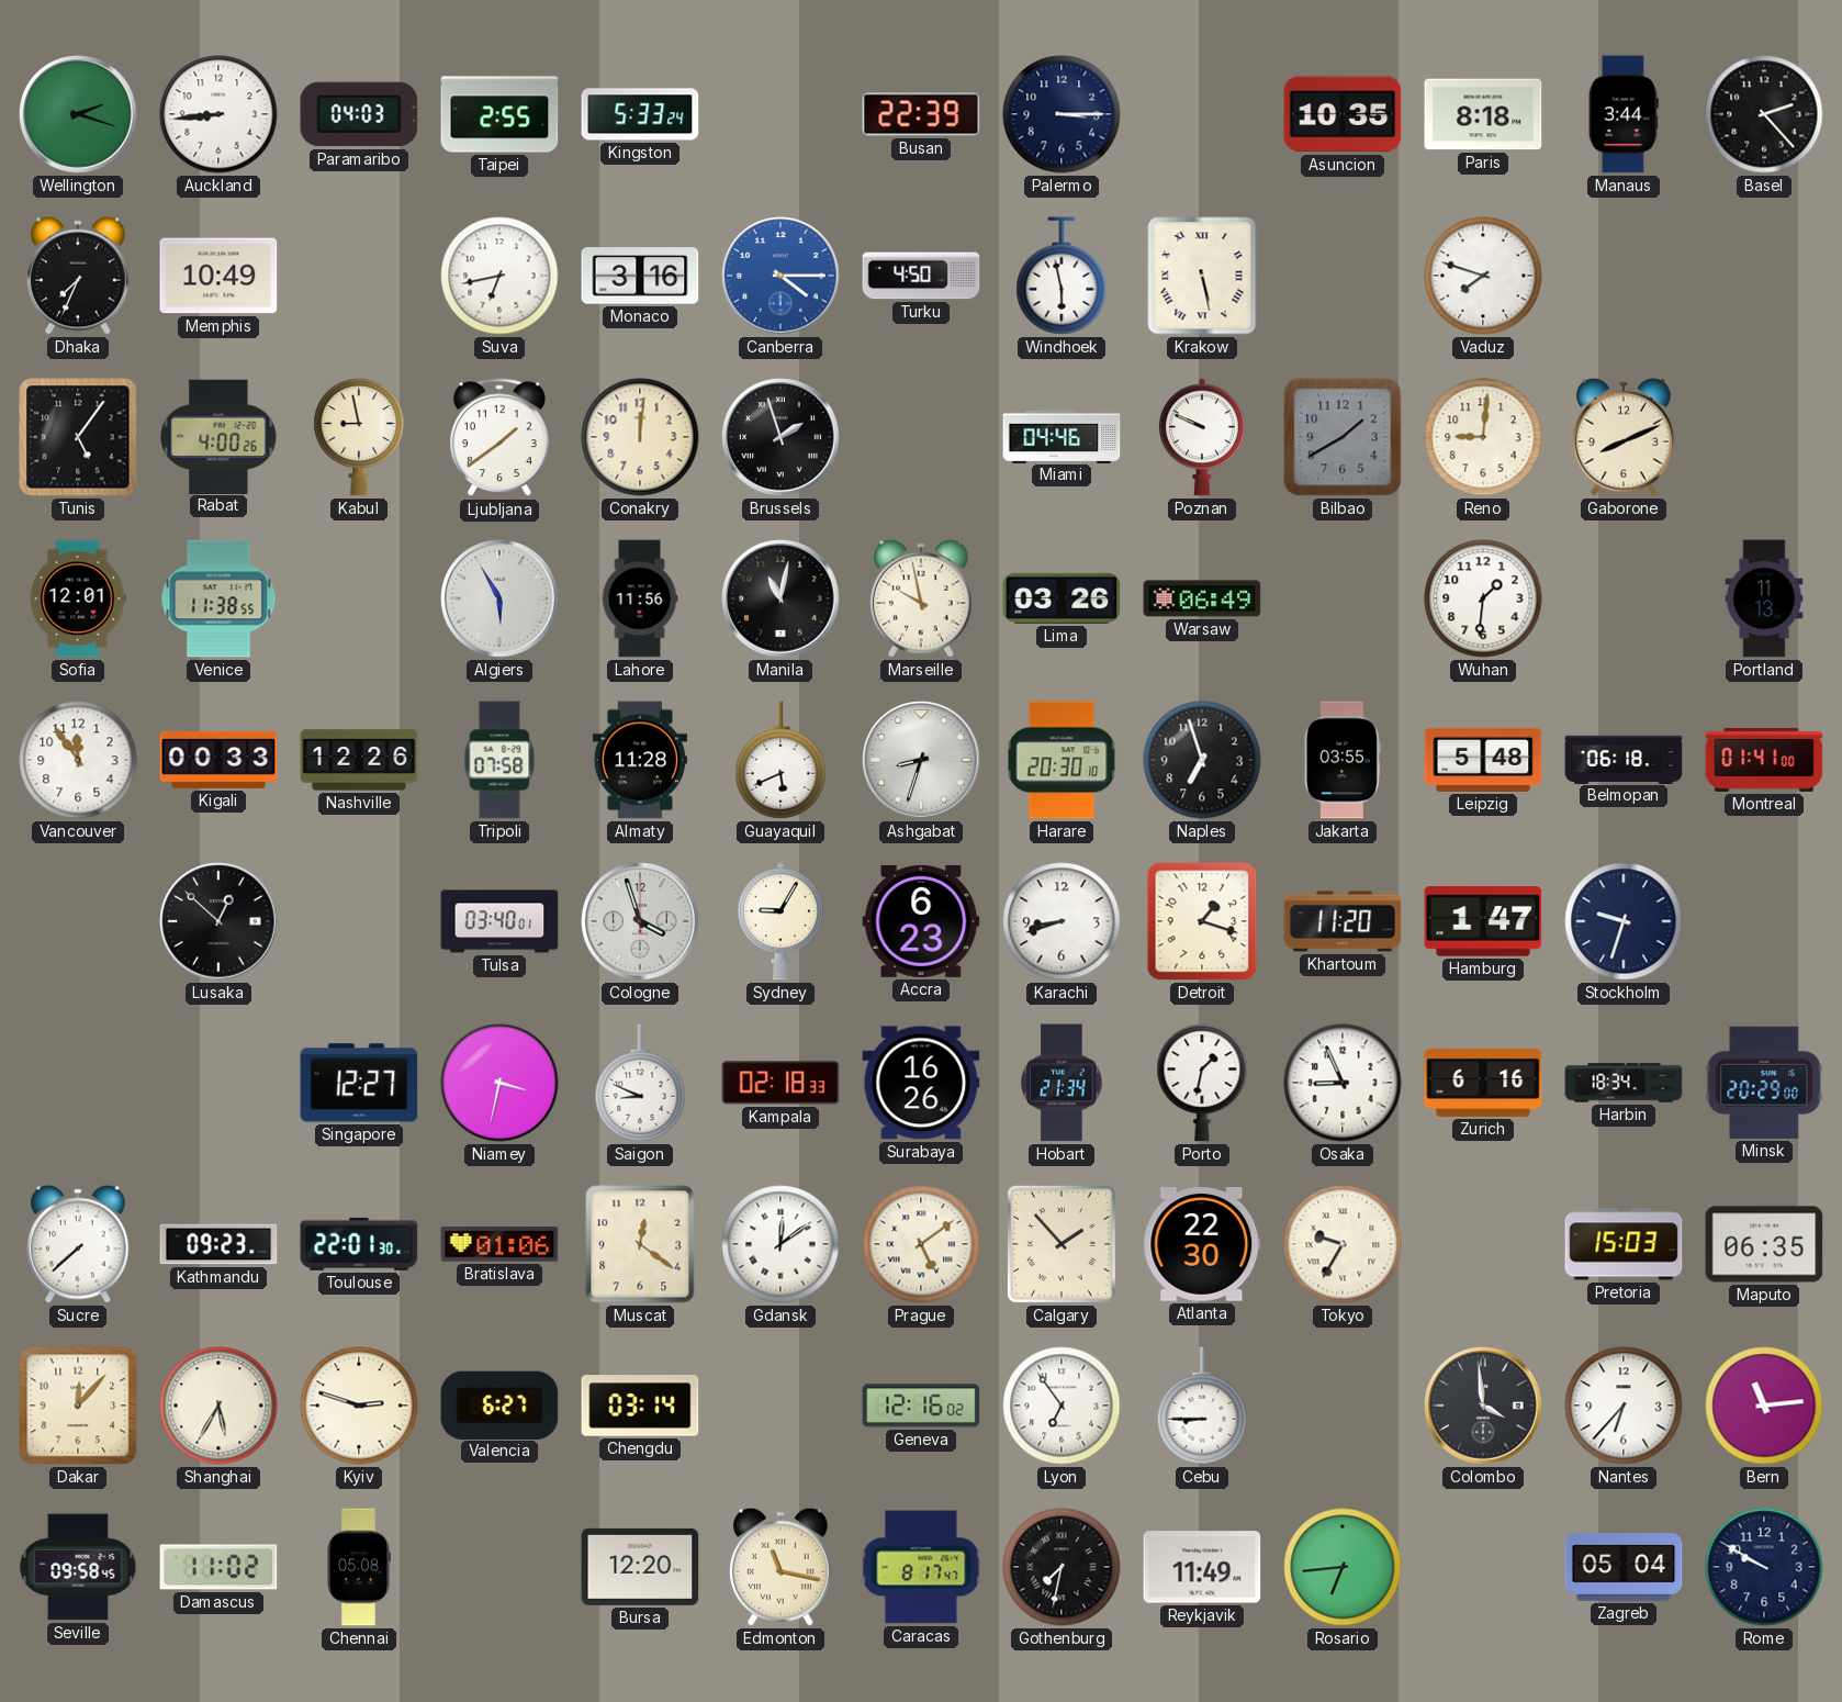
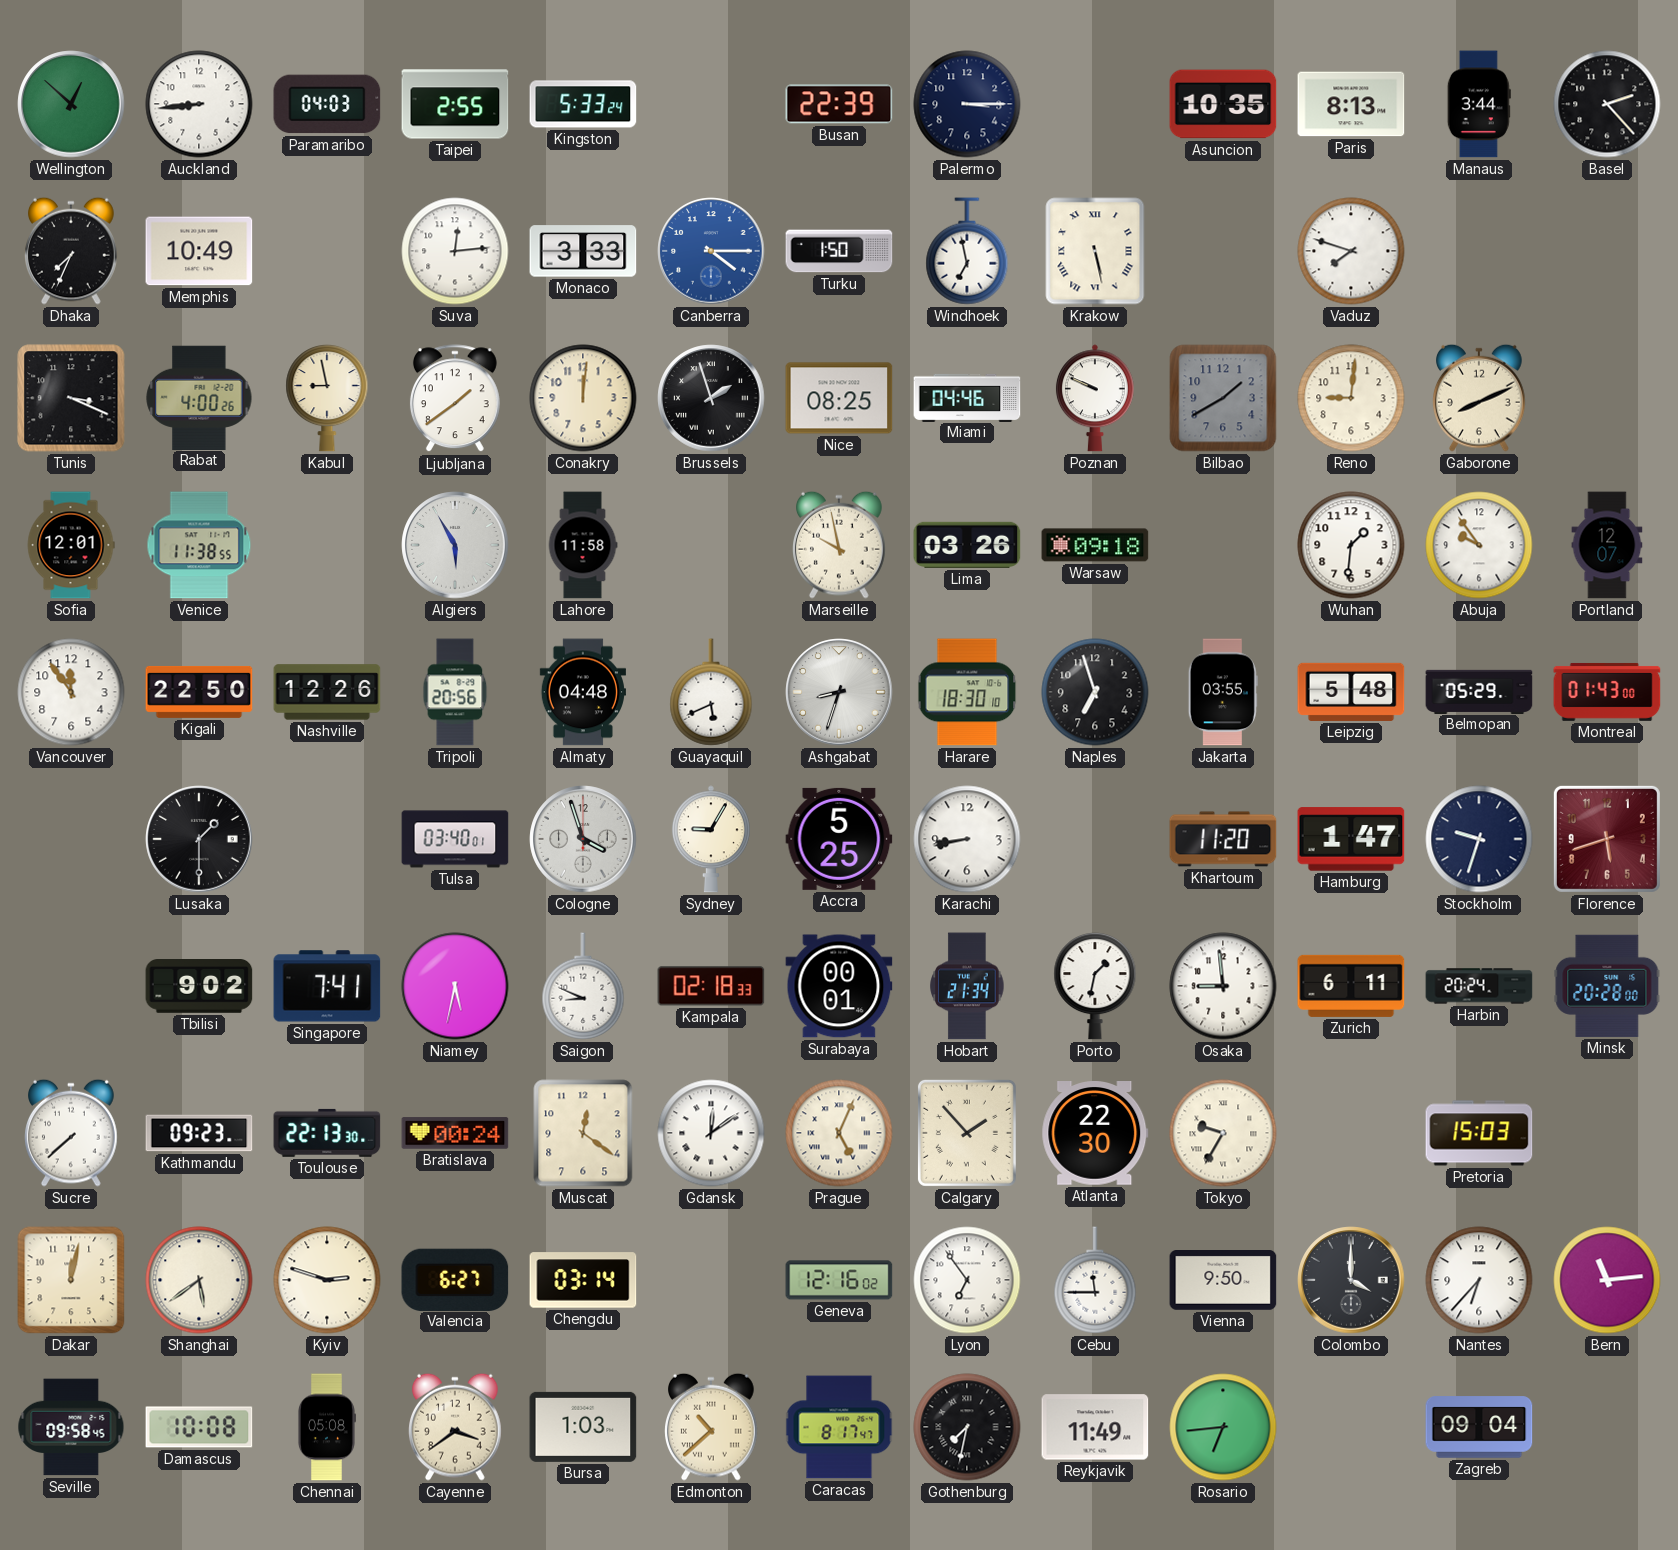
Wellington: 2:18 -> 12:52
Paris: 8:18 -> 8:13
Suva: 6:43 -> 12:14
Monaco: 3:16 -> 3:33
Turku: 4:50 -> 1:50
Windhoek: 5:58 -> 6:58
Tunis: 5:06 -> 3:19
Nice: none -> 08:25
Lahore: 11:56 -> 11:58
Manila: 11:02 -> none
Warsaw: 06:49 -> 09:18
Abuja: none -> 9:54
Portland: 11:13 -> 12:07
Kigali: 00:33 -> 22:50
Tripoli: 07:58 -> 20:56
Almaty: 11:28 -> 04:48
Harare: 20:30 -> 18:30
Belmopan: 06:18 -> 05:29
Montreal: 01:41 -> 01:43
Lusaka: 12:52 -> 1:30
Accra: 6:23 -> 5:25
Karachi: 8:42 -> 8:43
Detroit: 1:18 -> none
Florence: none -> 5:42
Tbilisi: none -> 9:02
Singapore: 12:27 -> 7:41
Niamey: 3:32 -> 5:32
Surabaya: 16:26 -> 00:01
Osaka: 8:56 -> 8:59
Zurich: 6:16 -> 6:11
Harbin: 18:34 -> 20:24
Minsk: 20:29 -> 20:28
Toulouse: 22:01 -> 22:13
Bratislava: 01:06 -> 00:24
Prague: 5:09 -> 5:04
Maputo: 06:35 -> none
Dakar: 12:07 -> 12:02
Shanghai: 5:35 -> 5:39
Cebu: 8:45 -> 11:45
Vienna: none -> 9:50
Colombo: 3:59 -> 4:00
Damascus: 11:02 -> 10:08
Cayenne: none -> 3:39
Bursa: 12:20 -> 1:03
Edmonton: 11:17 -> 10:38
Zagreb: 05:04 -> 09:04
Rome: 9:50 -> none
